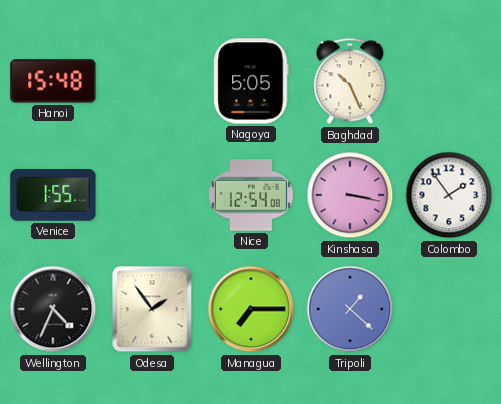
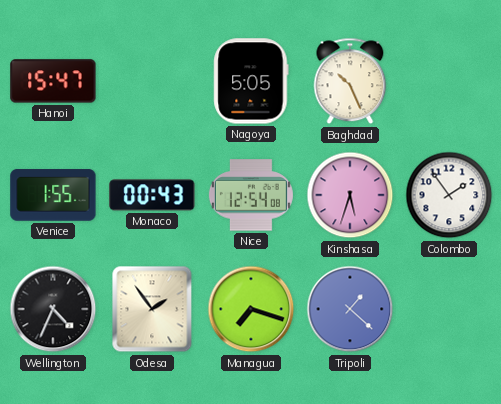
Hanoi: 15:48 -> 15:47
Monaco: none -> 00:43
Kinshasa: 3:17 -> 5:33
Managua: 7:15 -> 7:18
